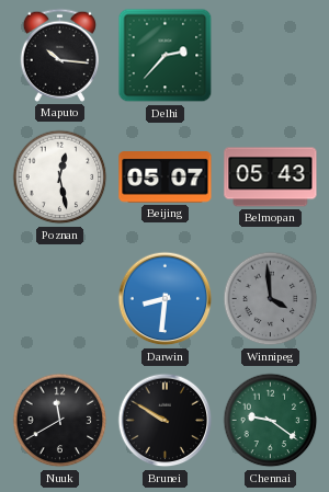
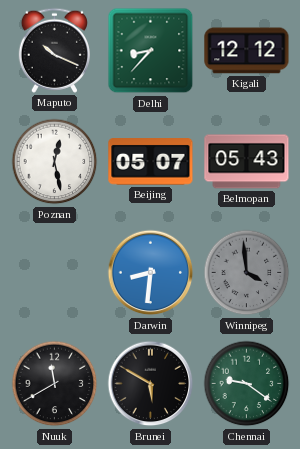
Maputo: 10:16 -> 10:19
Delhi: 2:37 -> 8:37
Kigali: none -> 12:12
Brunei: 9:50 -> 5:50
